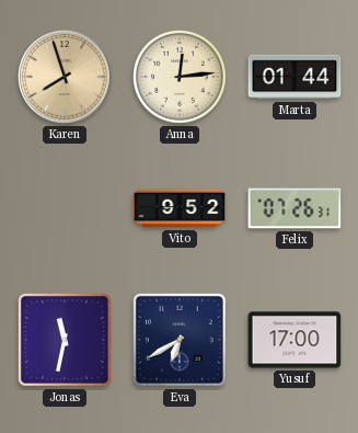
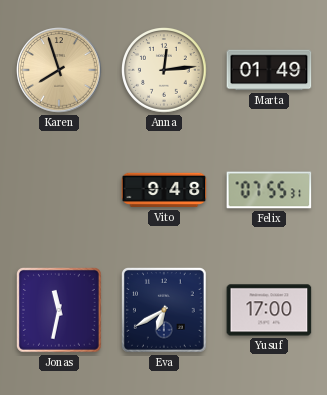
Marta: 01:44 -> 01:49
Vito: 9:52 -> 9:48
Felix: 07:26 -> 07:55
